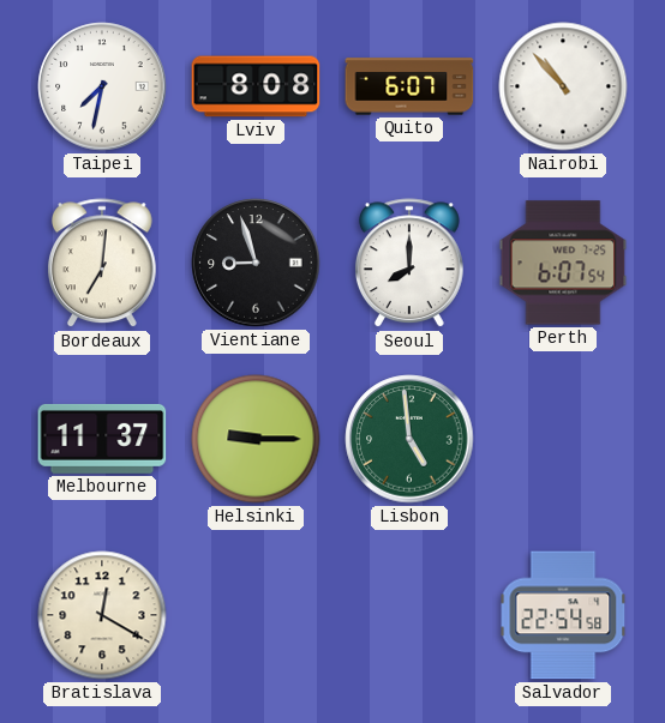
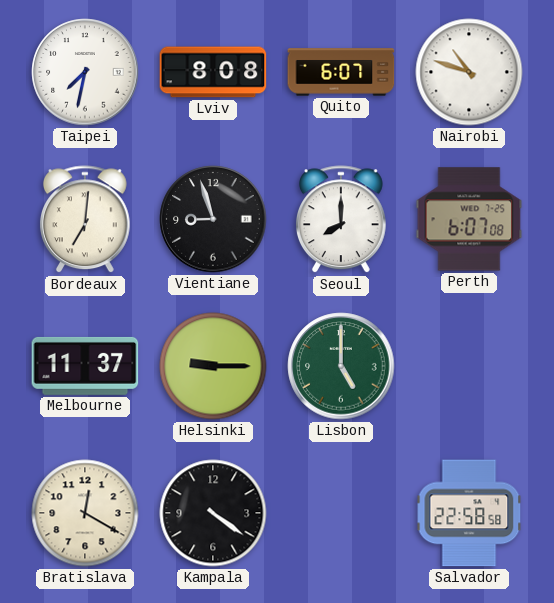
Nairobi: 10:53 -> 10:48
Perth: 6:07:54 -> 6:07:08
Lisbon: 4:59 -> 5:00
Kampala: none -> 4:21
Salvador: 22:54 -> 22:58
